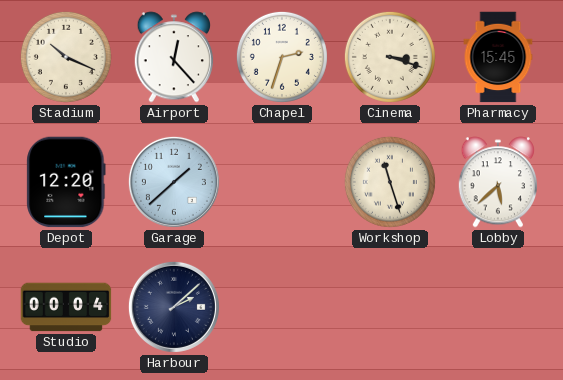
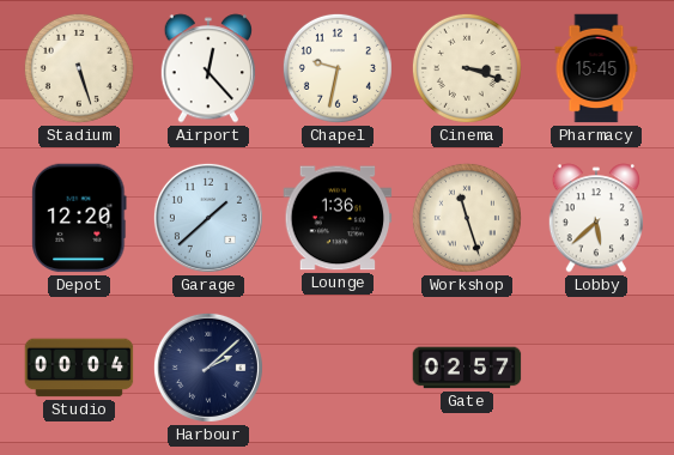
Stadium: 10:19 -> 5:27
Chapel: 2:33 -> 9:32
Lounge: none -> 1:36
Gate: none -> 02:57
